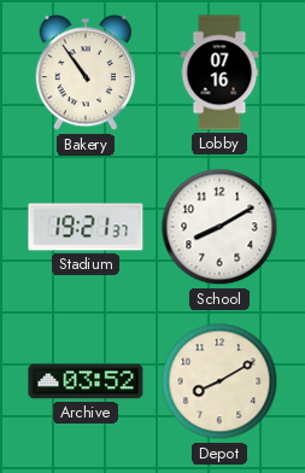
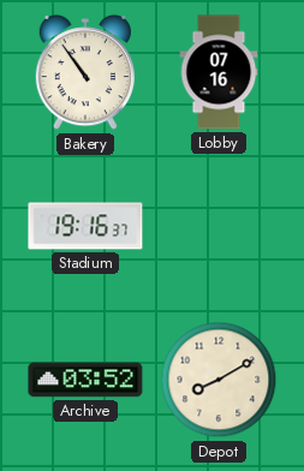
Stadium: 19:21 -> 19:16
School: 8:10 -> none
